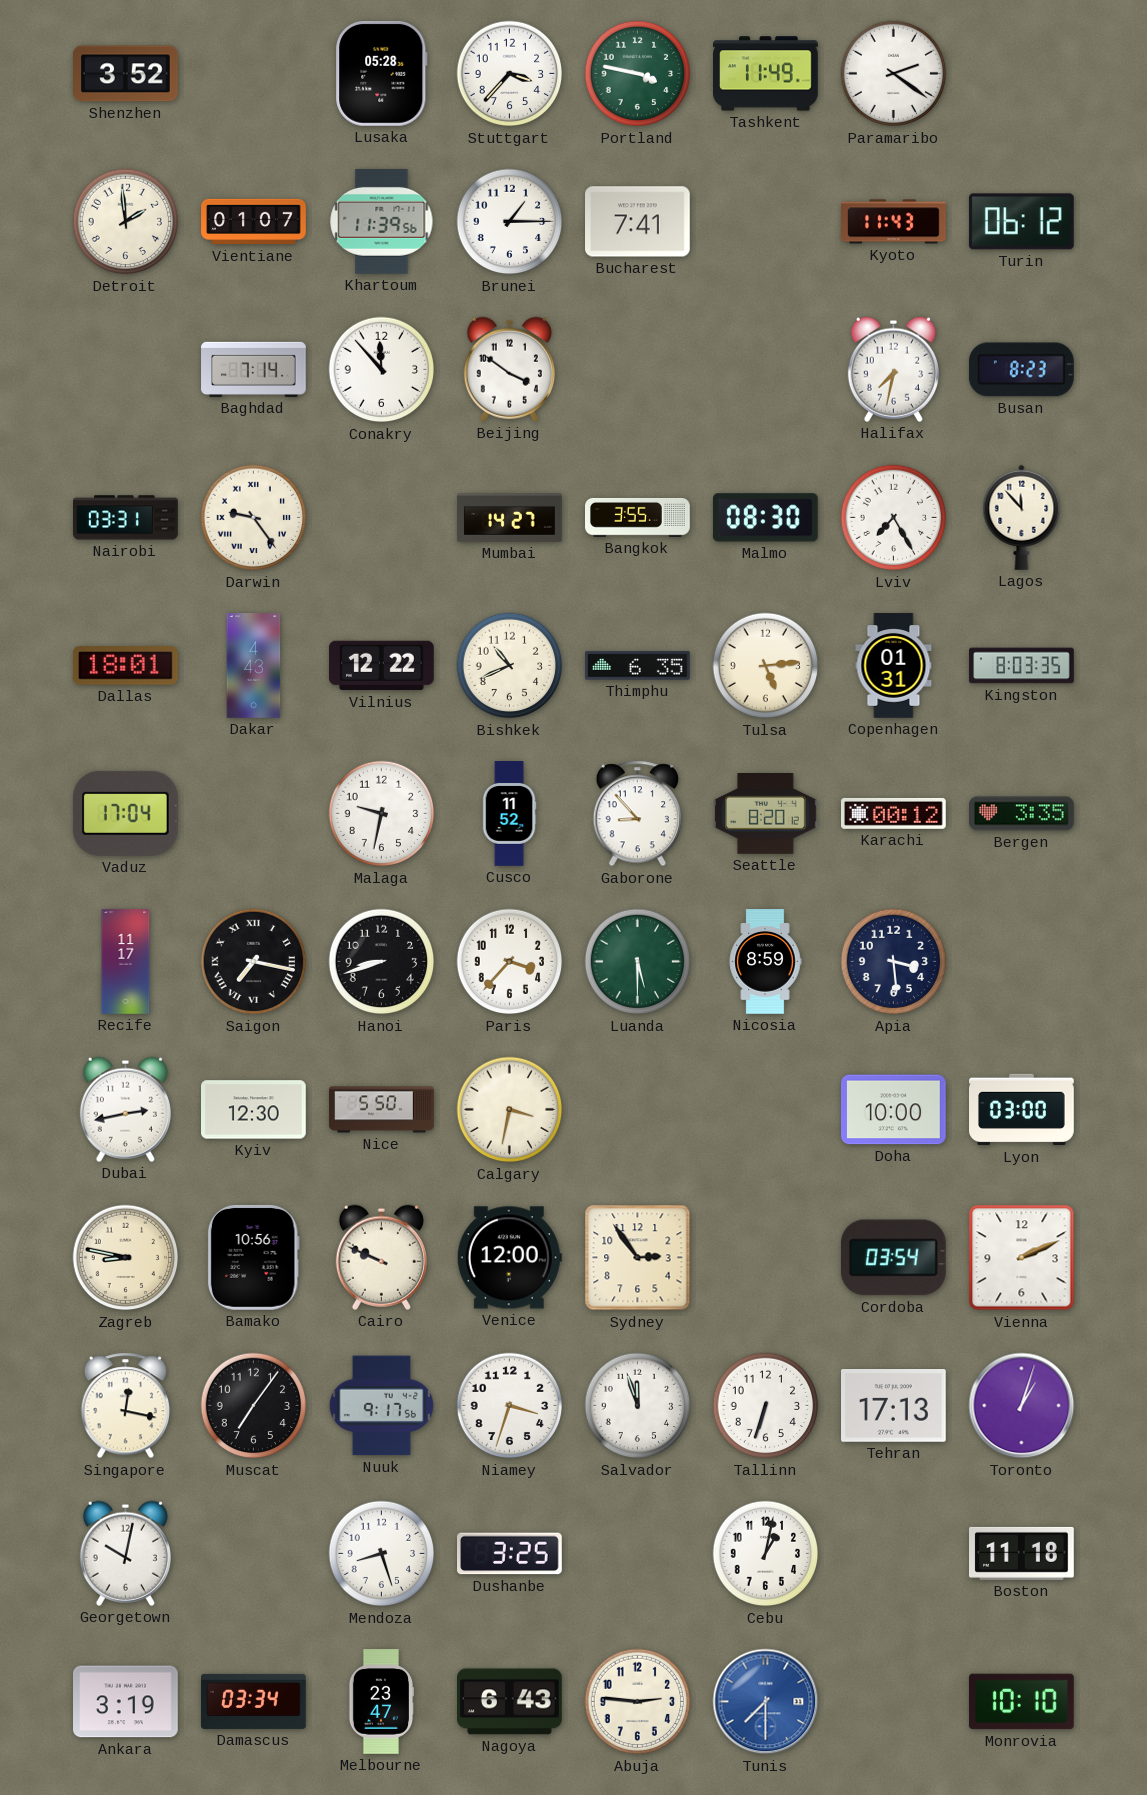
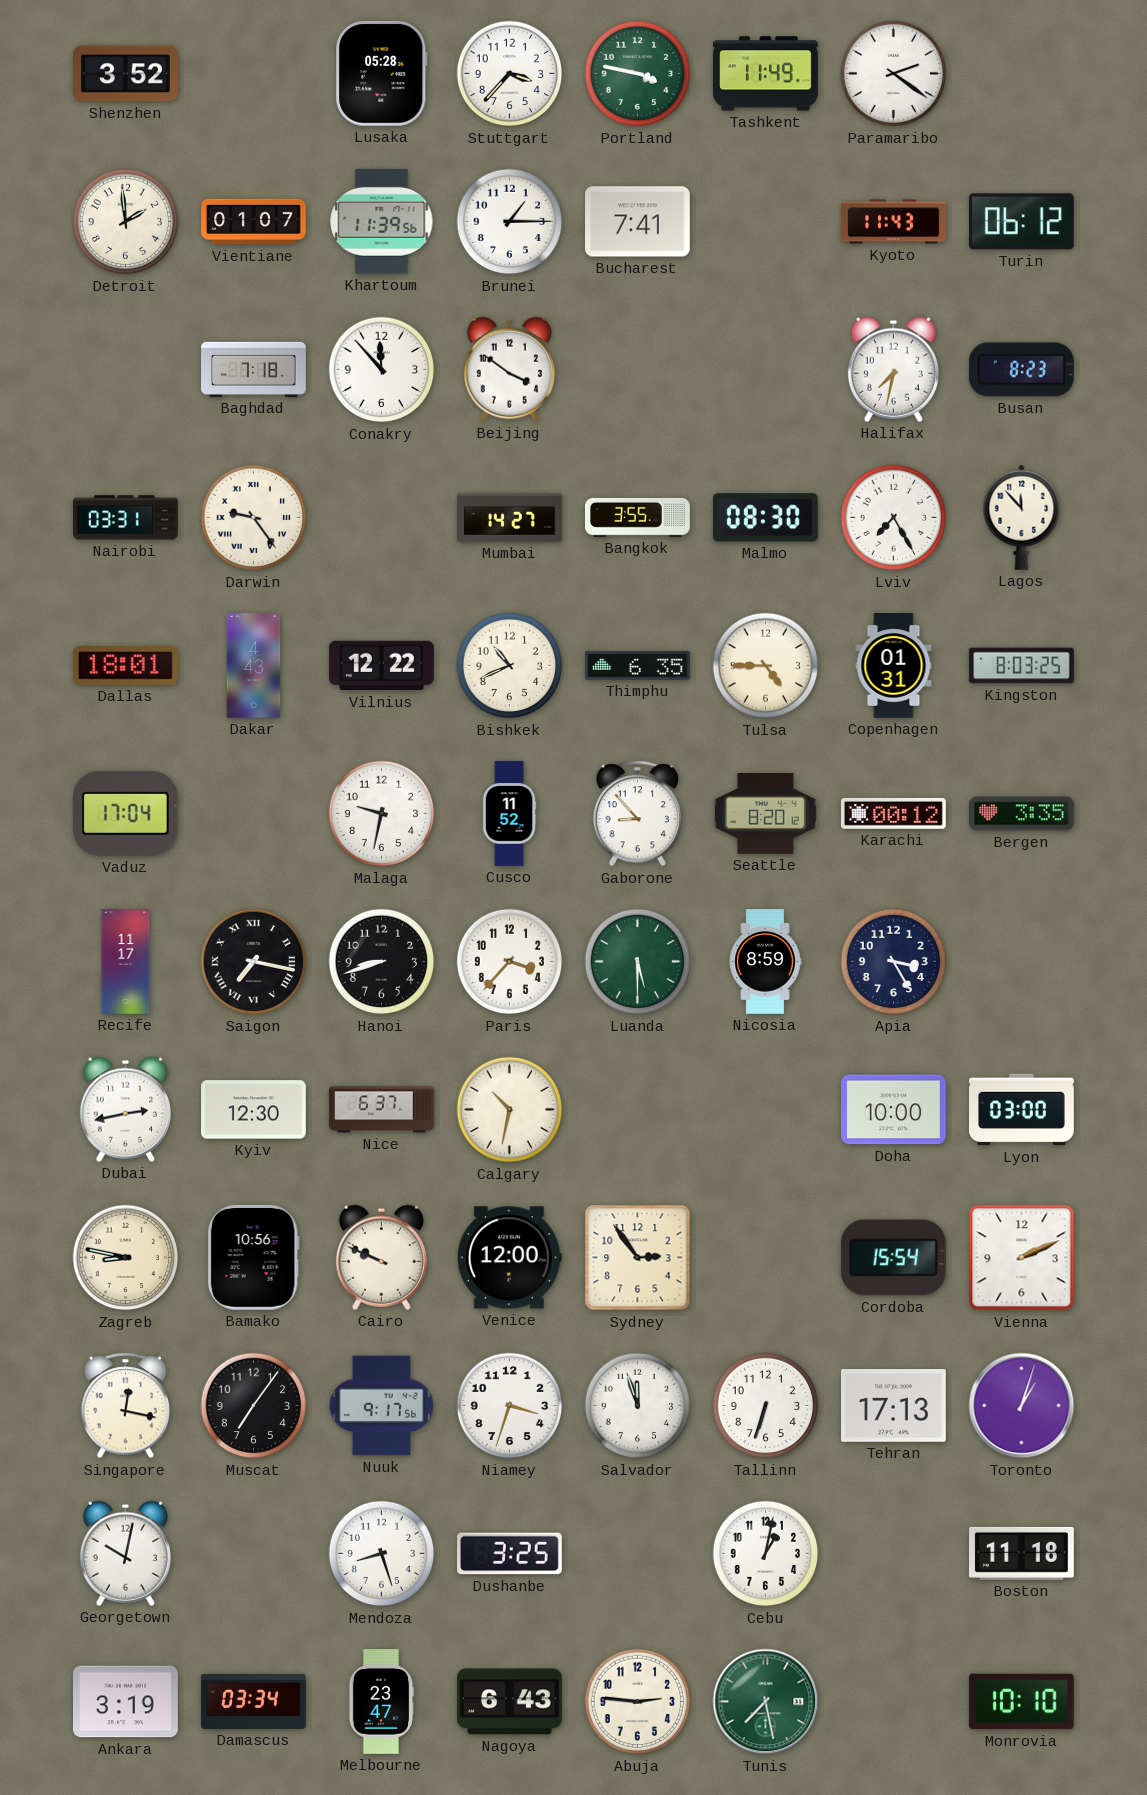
Baghdad: 7:14 -> 7:18
Tulsa: 5:14 -> 4:45
Kingston: 8:03:35 -> 8:03:25
Apia: 3:29 -> 3:25
Nice: 5:50 -> 6:37
Calgary: 3:32 -> 10:32
Cordoba: 03:54 -> 15:54
Tunis: 7:30 -> 7:28
Tunis dial: blue -> green
